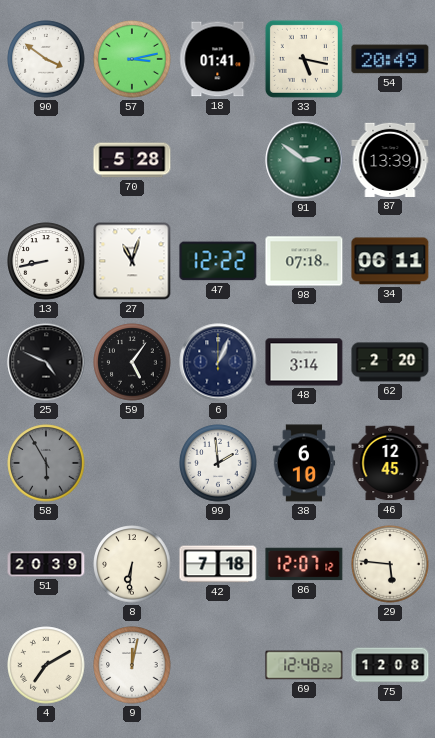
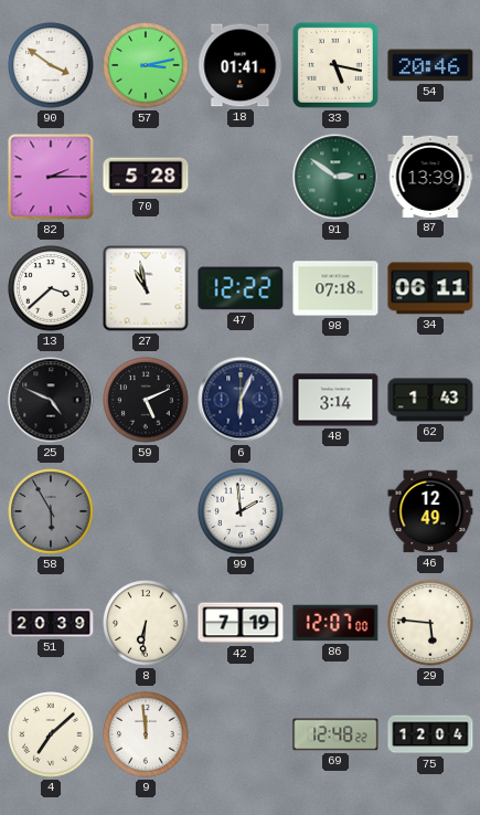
54: 20:49 -> 20:46
82: none -> 2:15
13: 8:43 -> 3:38
27: 11:03 -> 10:58
59: 5:06 -> 5:11
6: 1:04 -> 6:04
62: 2:20 -> 1:43
38: 6:10 -> none
46: 12:45 -> 12:49
42: 7:18 -> 7:19
86: 12:07:12 -> 12:07:00
4: 7:10 -> 7:08
9: 12:02 -> 11:59
75: 12:08 -> 12:04
